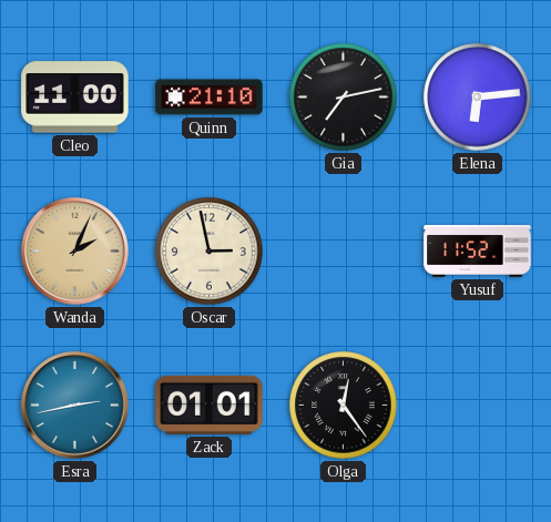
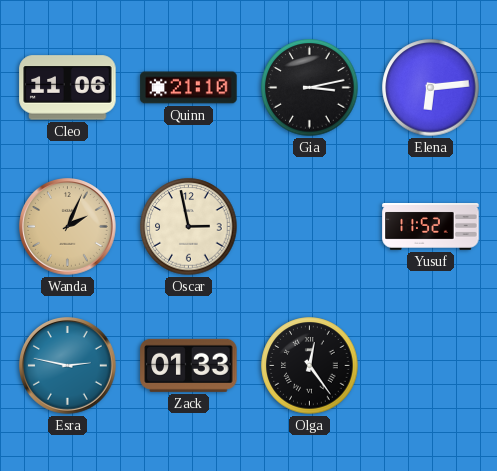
Cleo: 11:00 -> 11:06
Gia: 7:13 -> 3:13
Esra: 2:43 -> 2:47
Zack: 01:01 -> 01:33
